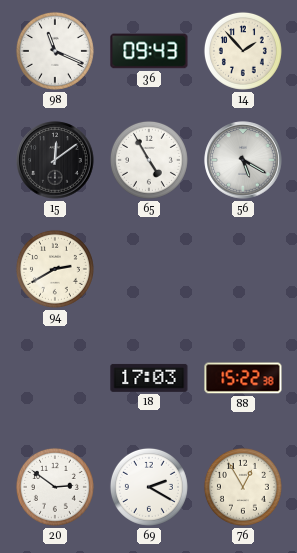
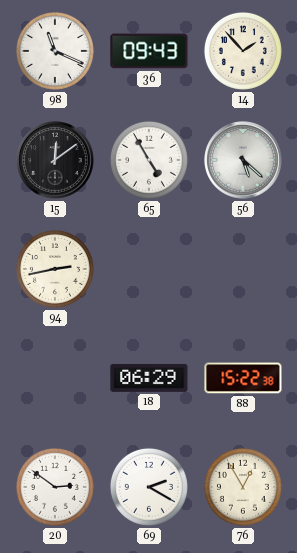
56: 5:20 -> 5:22
94: 2:40 -> 2:43
18: 17:03 -> 06:29
